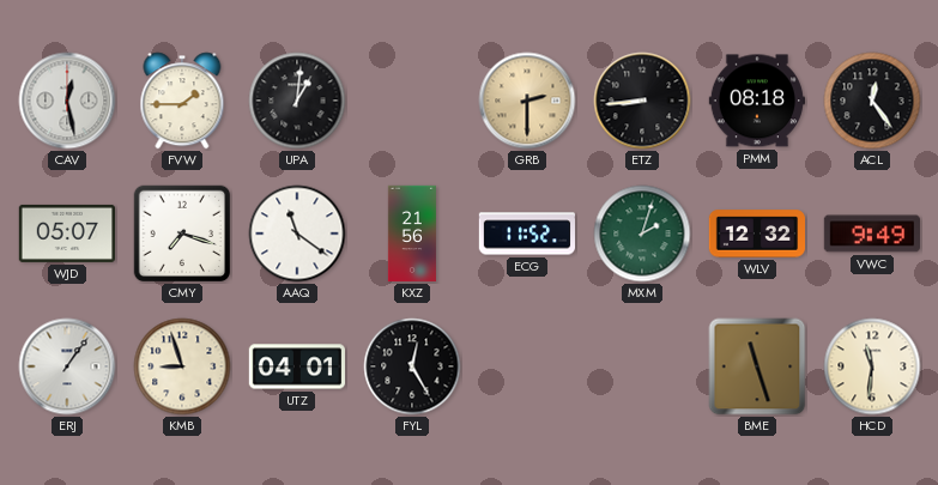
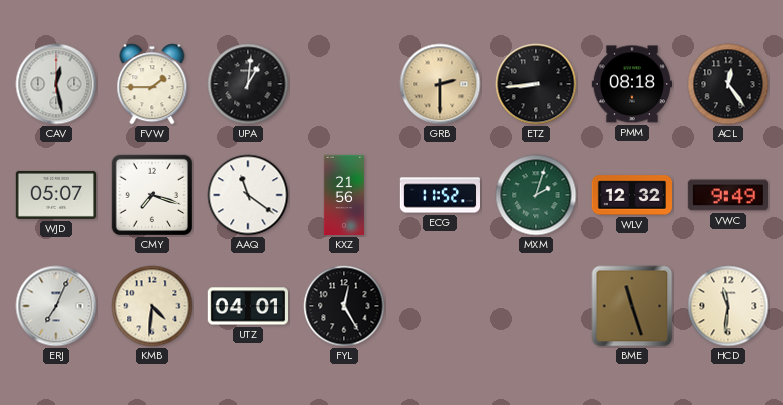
ERJ: 1:06 -> 7:04
KMB: 8:57 -> 4:31
